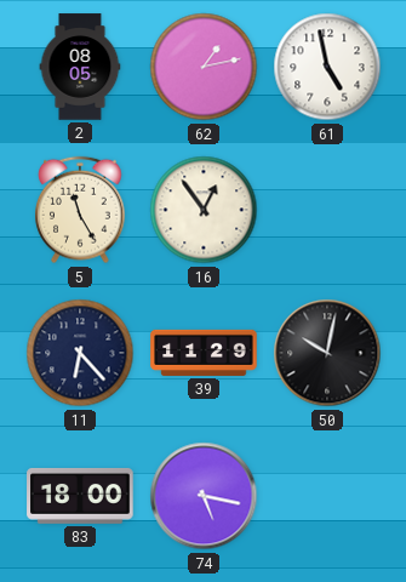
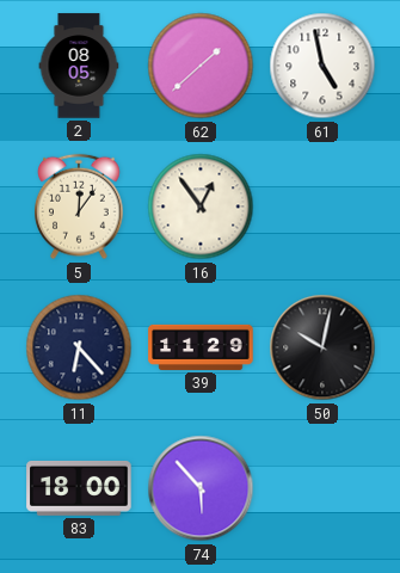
62: 1:13 -> 1:38
5: 11:25 -> 12:06
74: 5:17 -> 5:53
